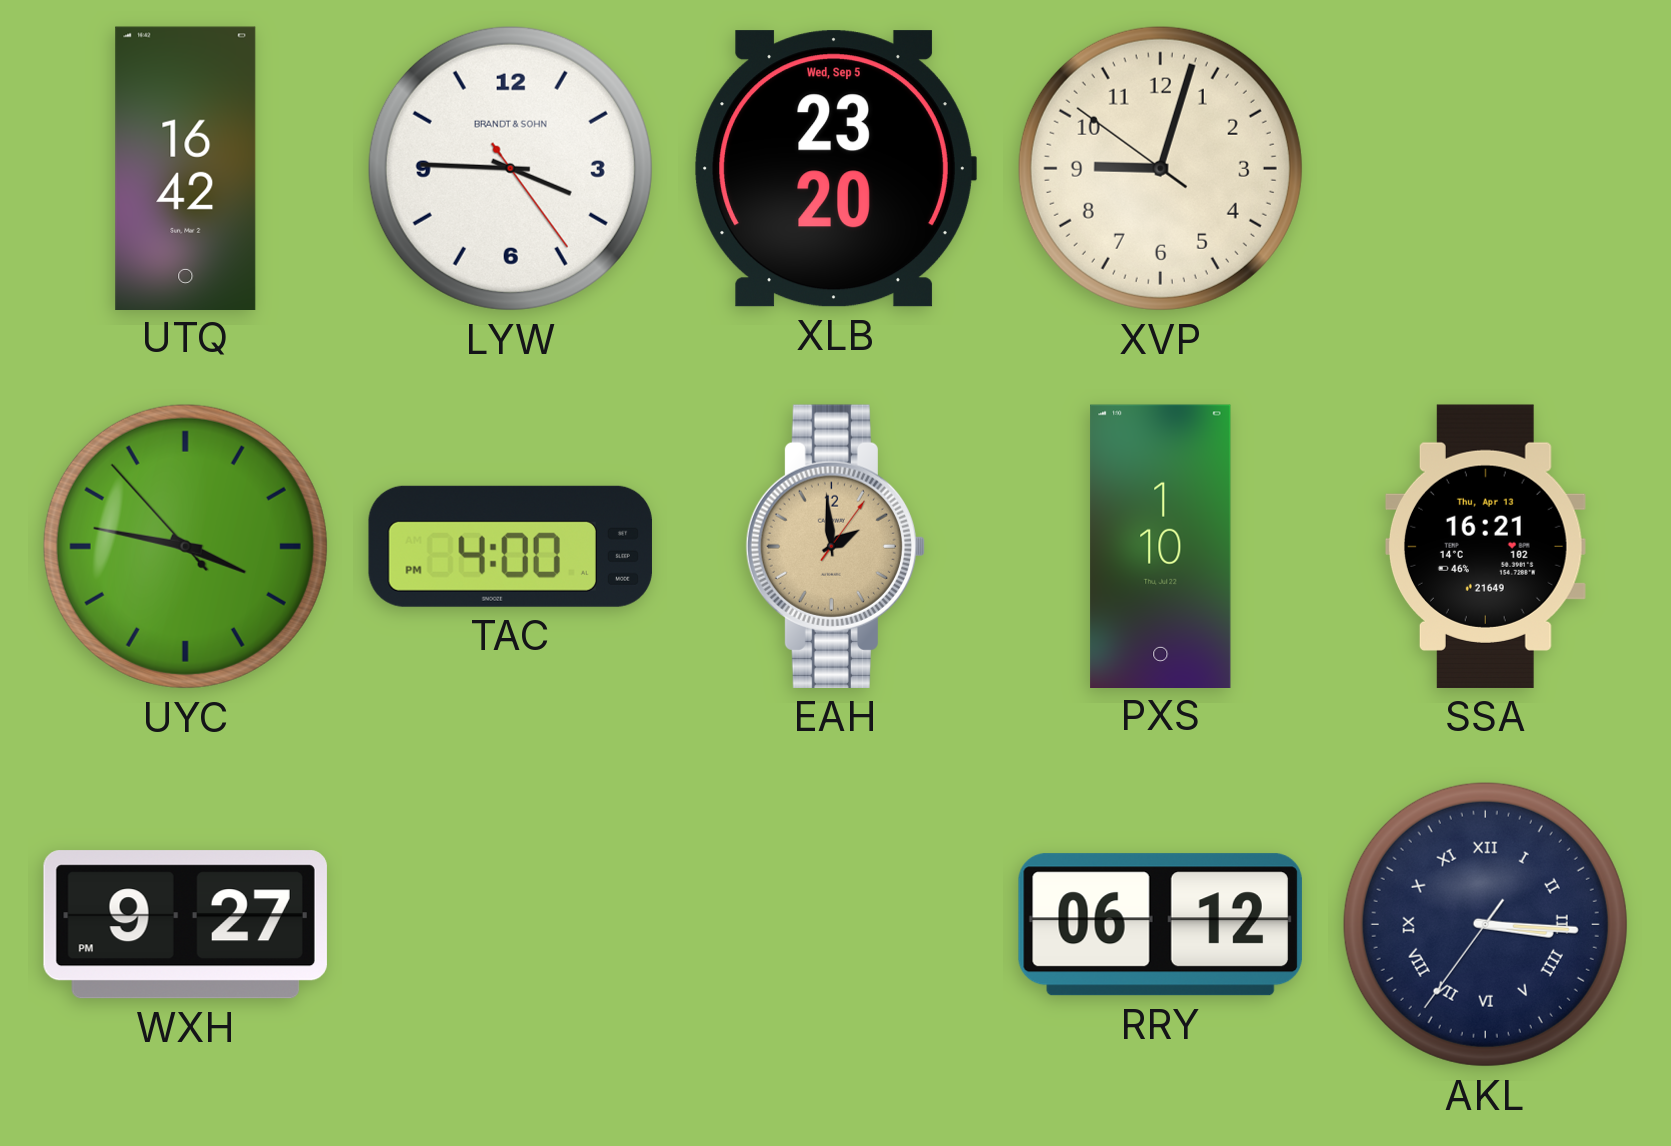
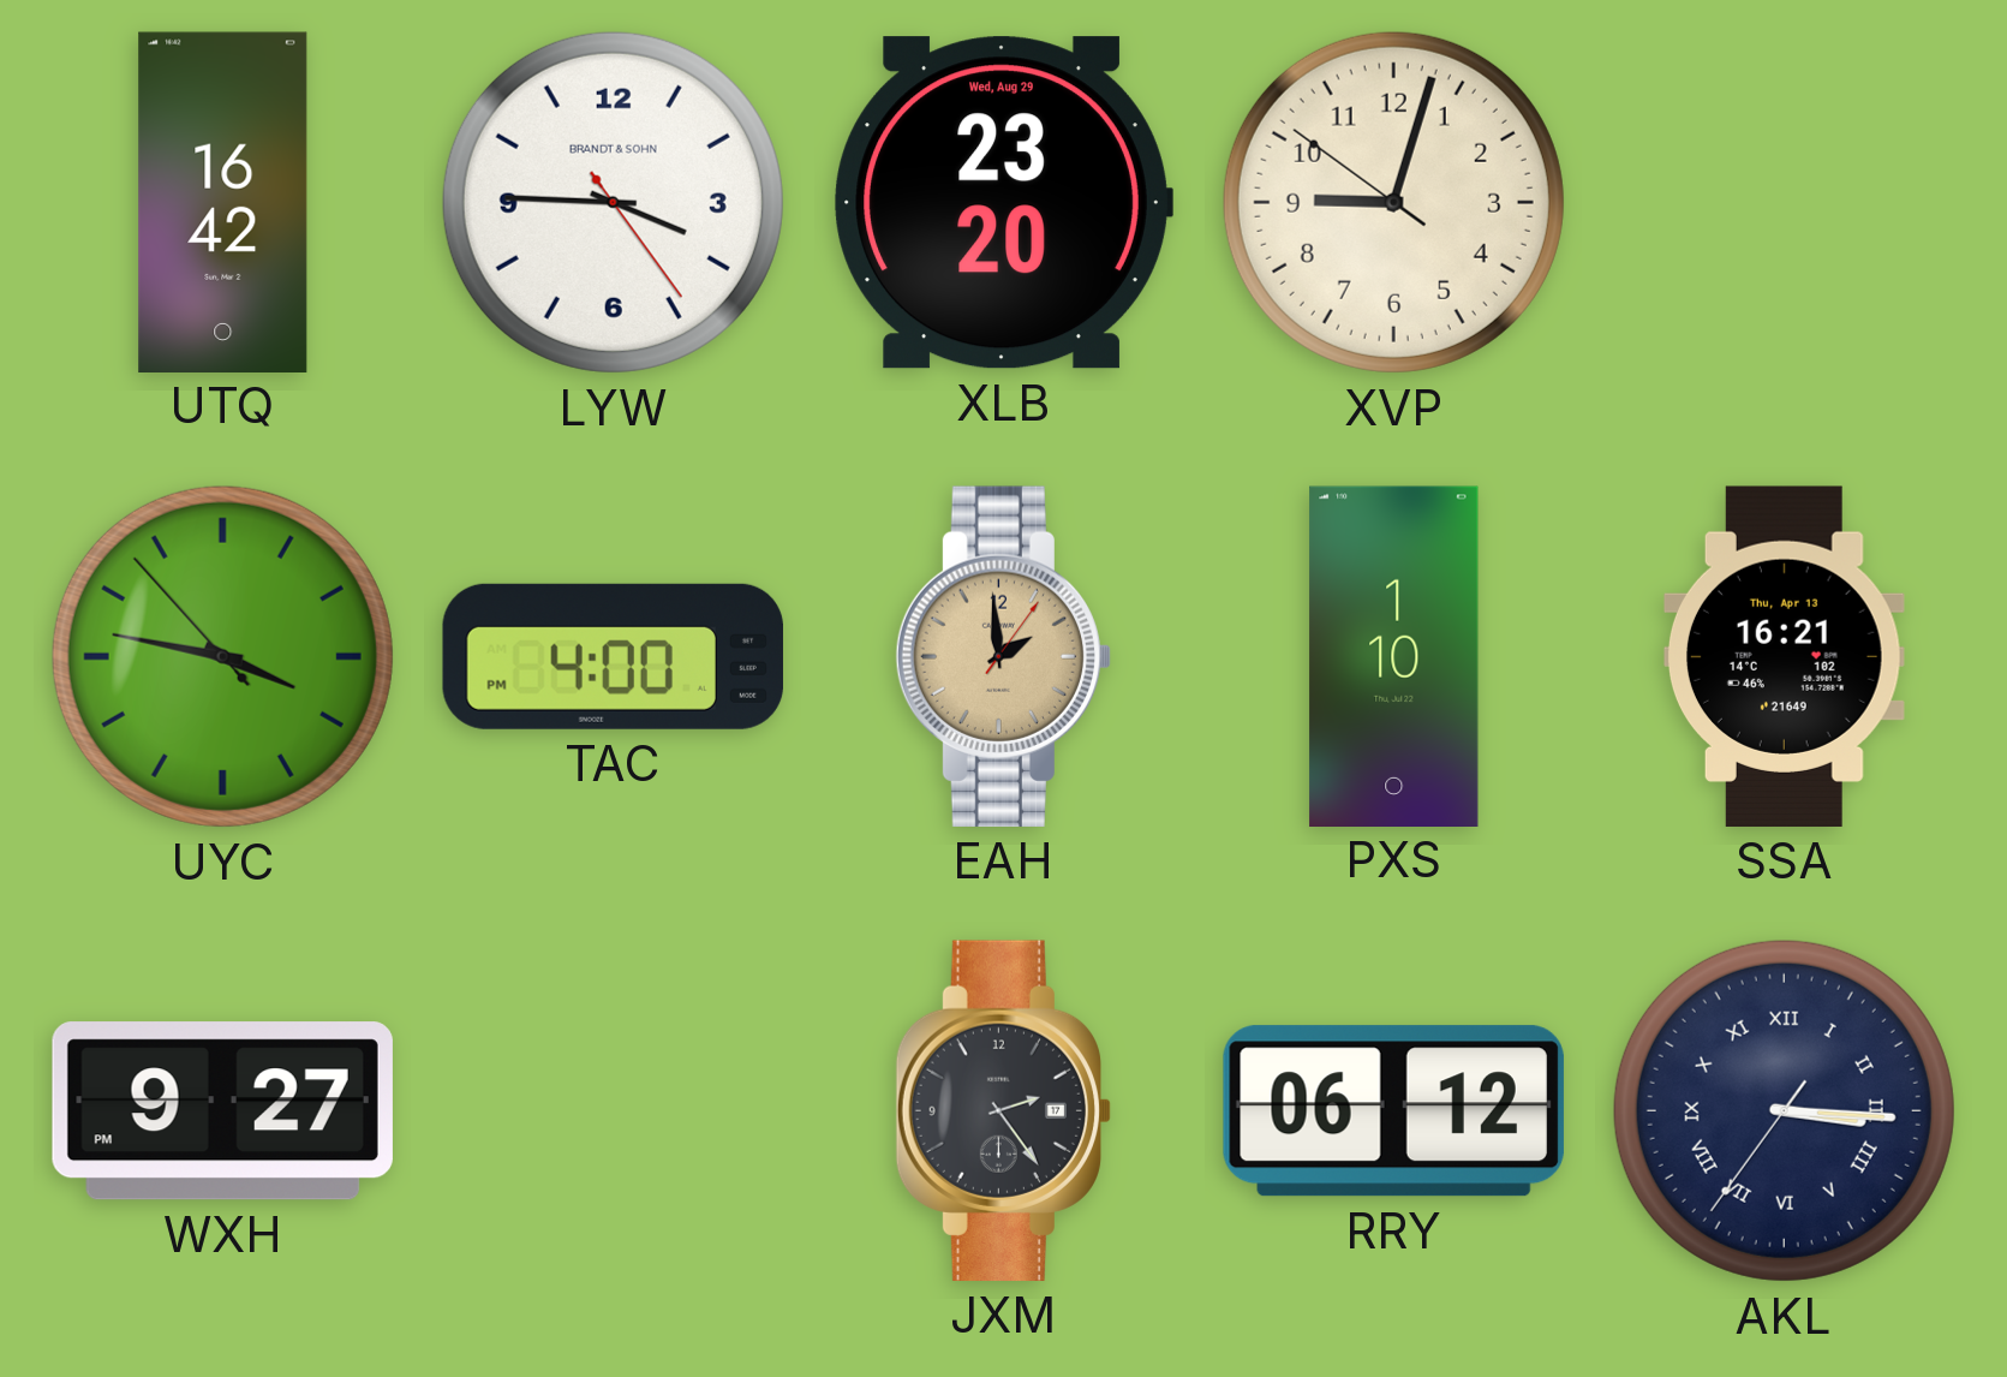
XLB date: Wed, Sep 5 -> Wed, Aug 29
JXM: none -> 2:24
